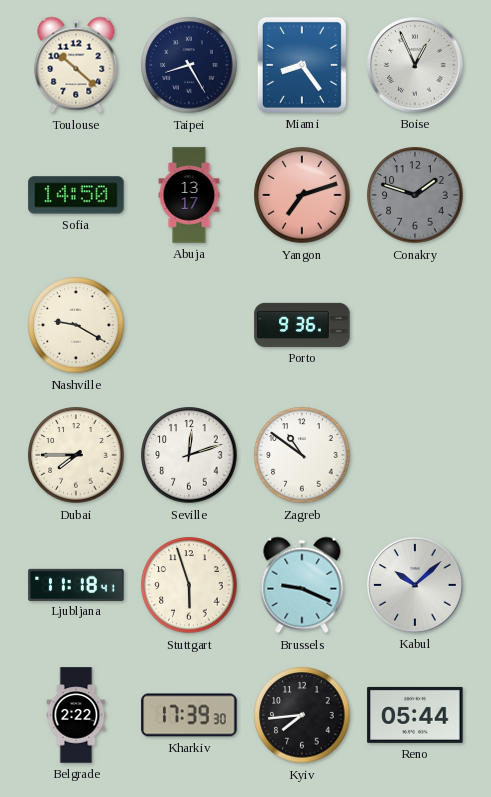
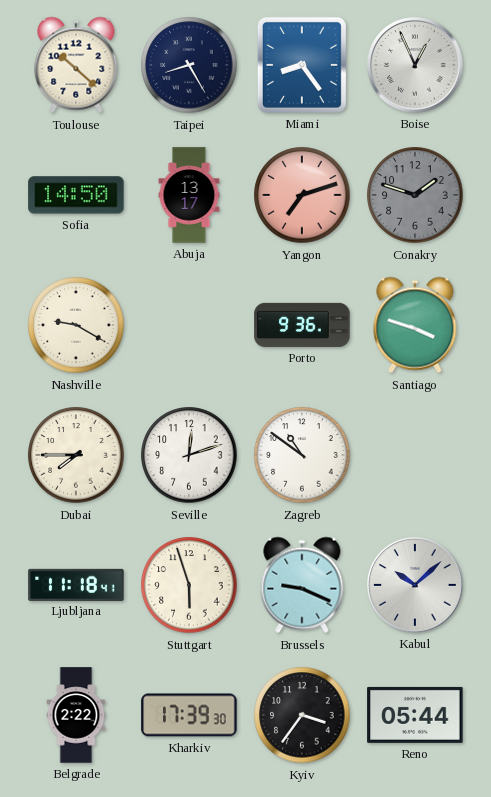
Santiago: none -> 3:48
Kyiv: 7:44 -> 3:36
